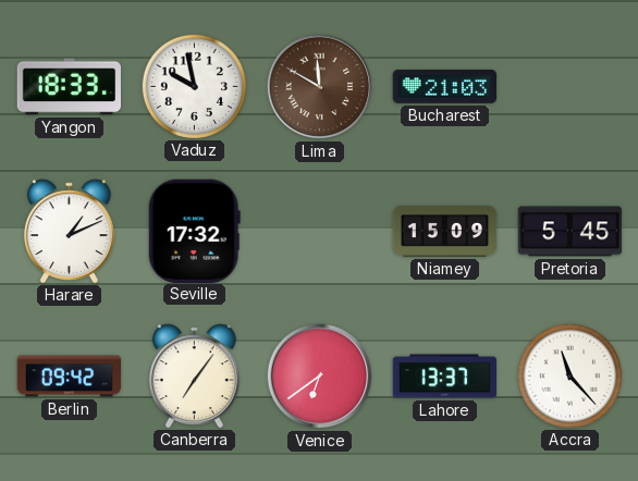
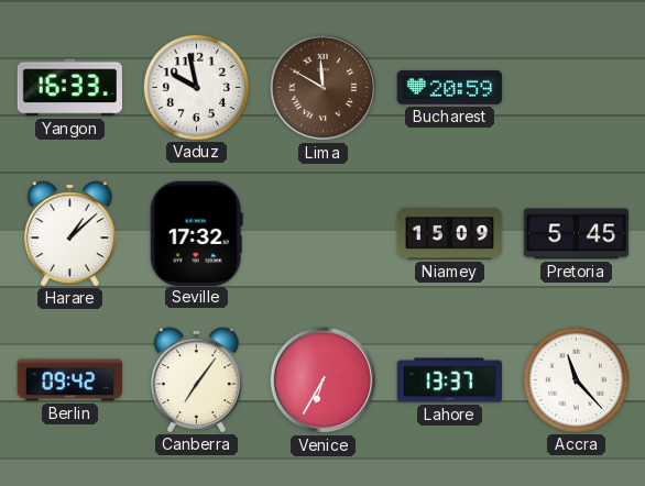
Yangon: 18:33 -> 16:33
Bucharest: 21:03 -> 20:59
Harare: 1:11 -> 1:08
Venice: 6:39 -> 6:35
